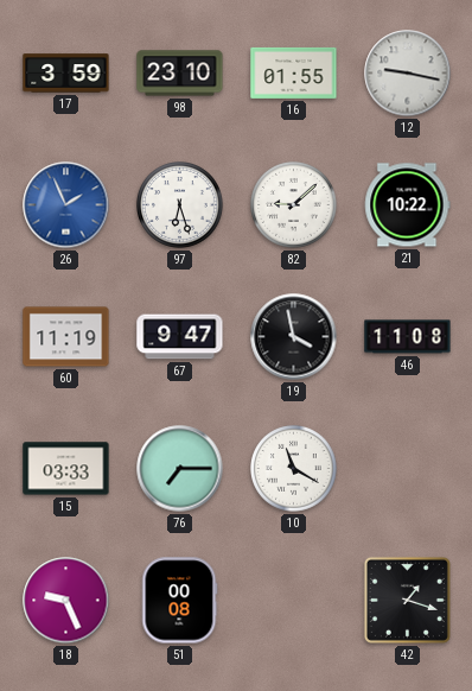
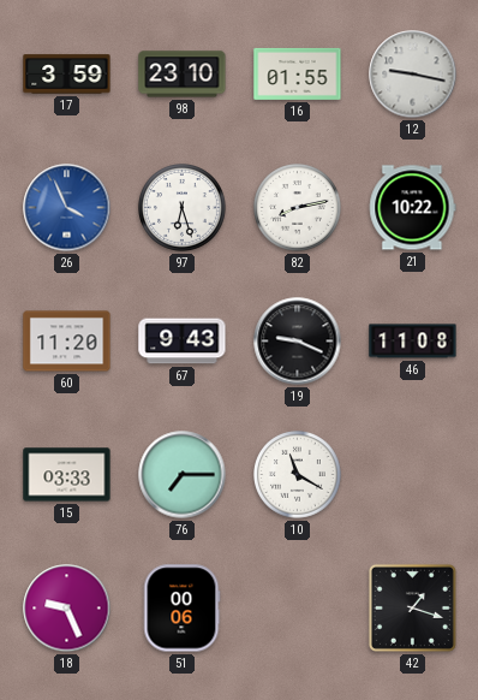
26: 1:56 -> 3:56
82: 9:08 -> 8:13
60: 11:19 -> 11:20
67: 9:47 -> 9:43
19: 3:58 -> 9:19
51: 00:08 -> 00:06
